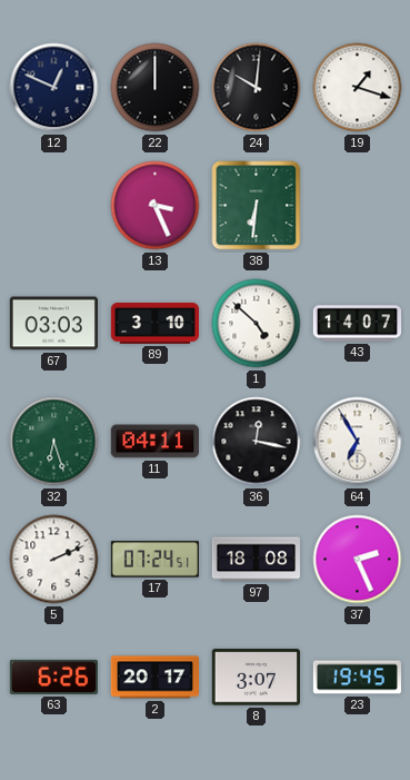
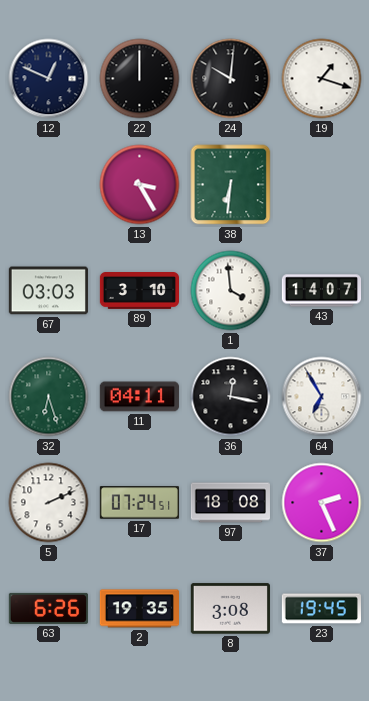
13: 3:26 -> 3:25
1: 4:52 -> 3:59
2: 20:17 -> 19:35
8: 3:07 -> 3:08
